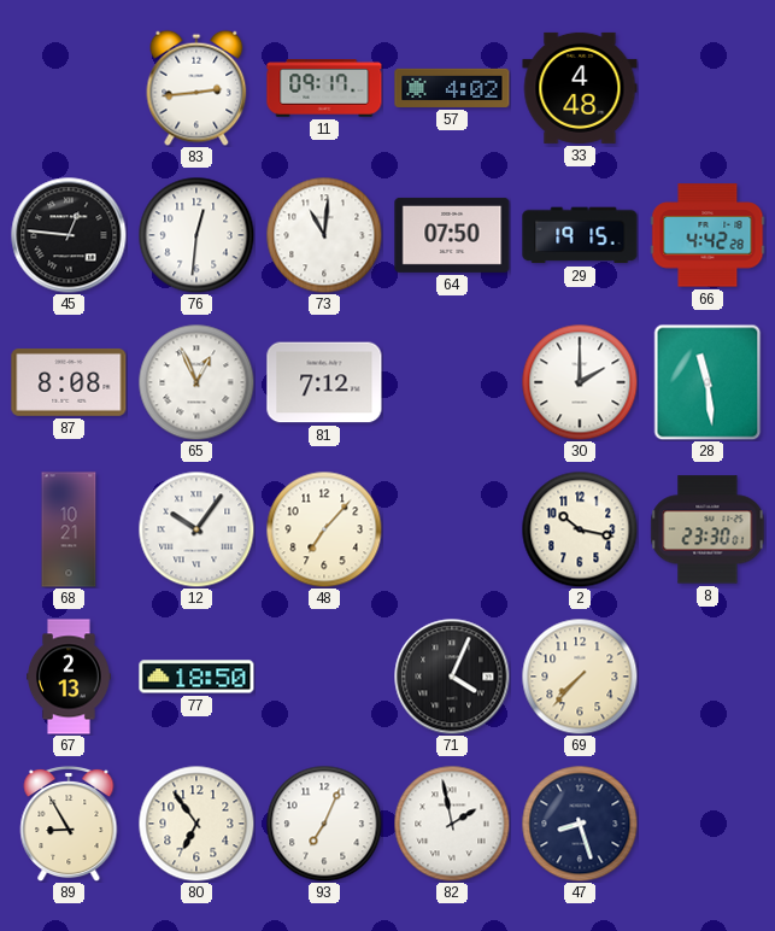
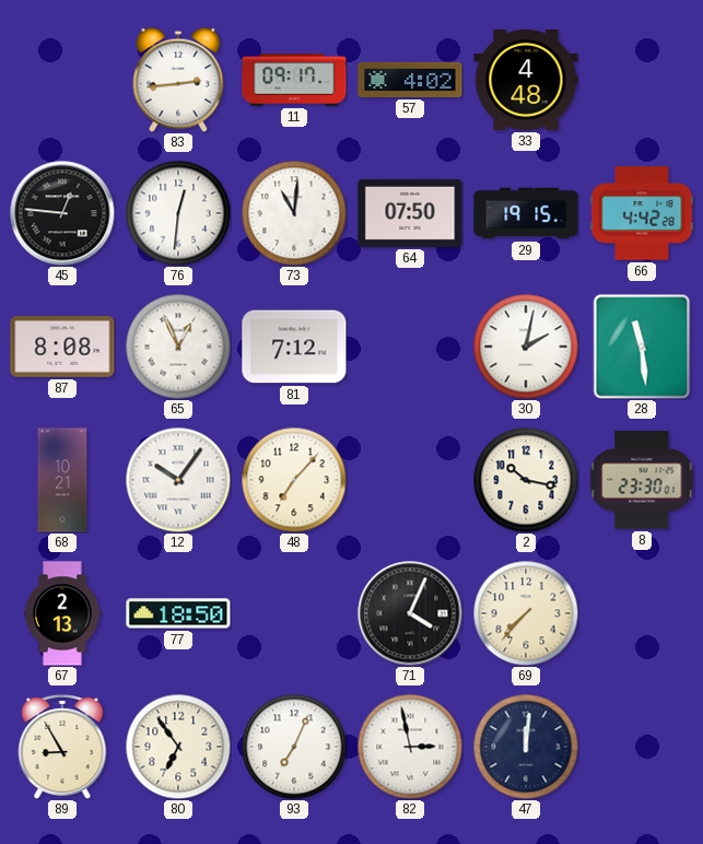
30: 2:00 -> 2:02
82: 1:58 -> 2:58
47: 8:27 -> 12:01
